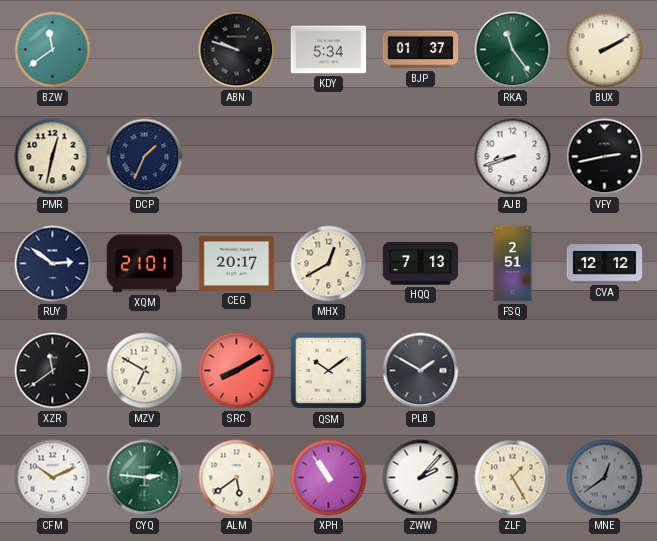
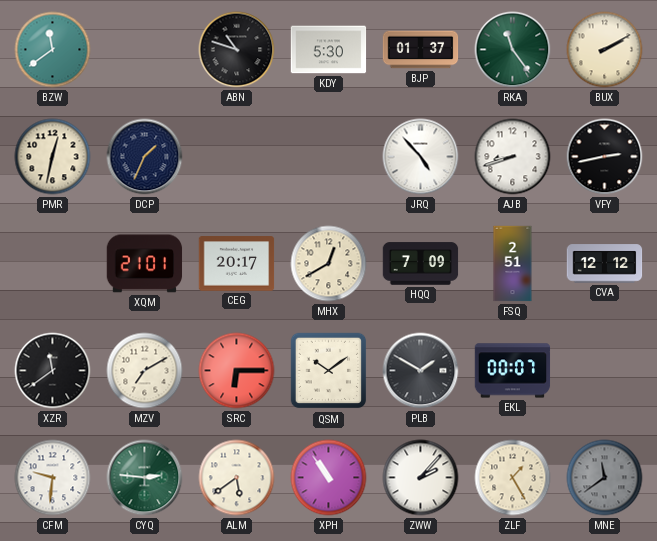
ABN: 9:48 -> 10:48
KDY: 5:34 -> 5:30
JRQ: none -> 4:53
RUY: 2:51 -> none
HQQ: 7:13 -> 7:09
MZV: 6:50 -> 7:10
SRC: 8:10 -> 6:15
EKL: none -> 00:07
CFM: 10:11 -> 9:31
MNE: 12:39 -> 11:39
